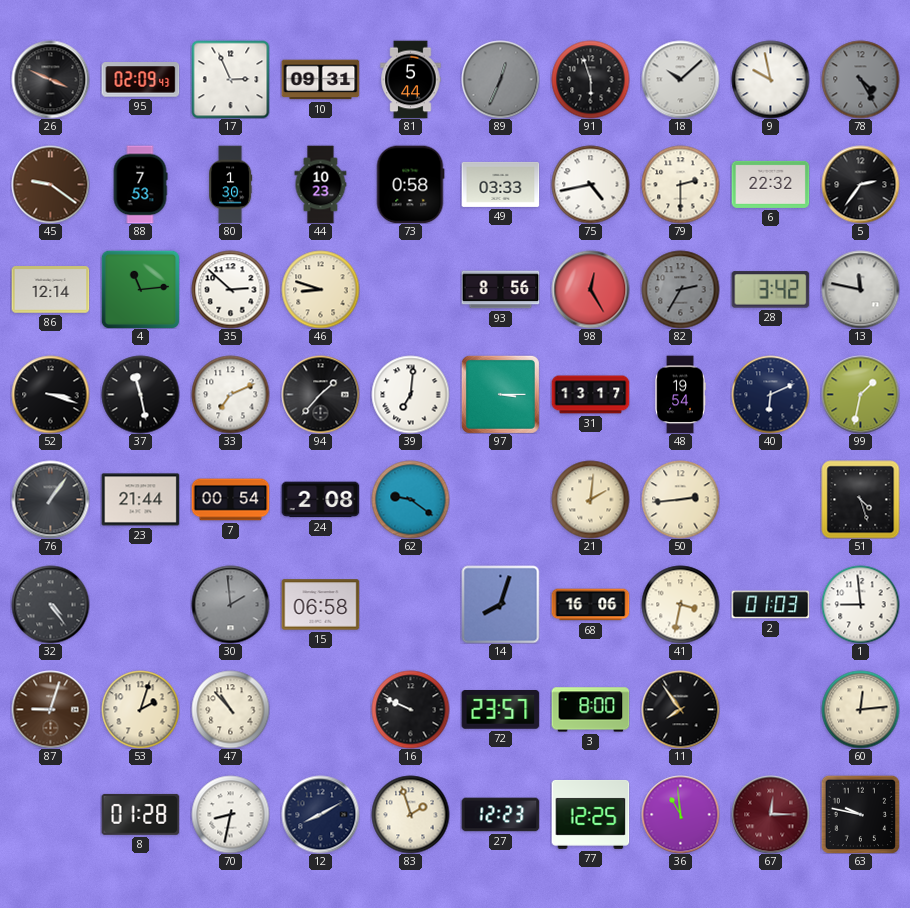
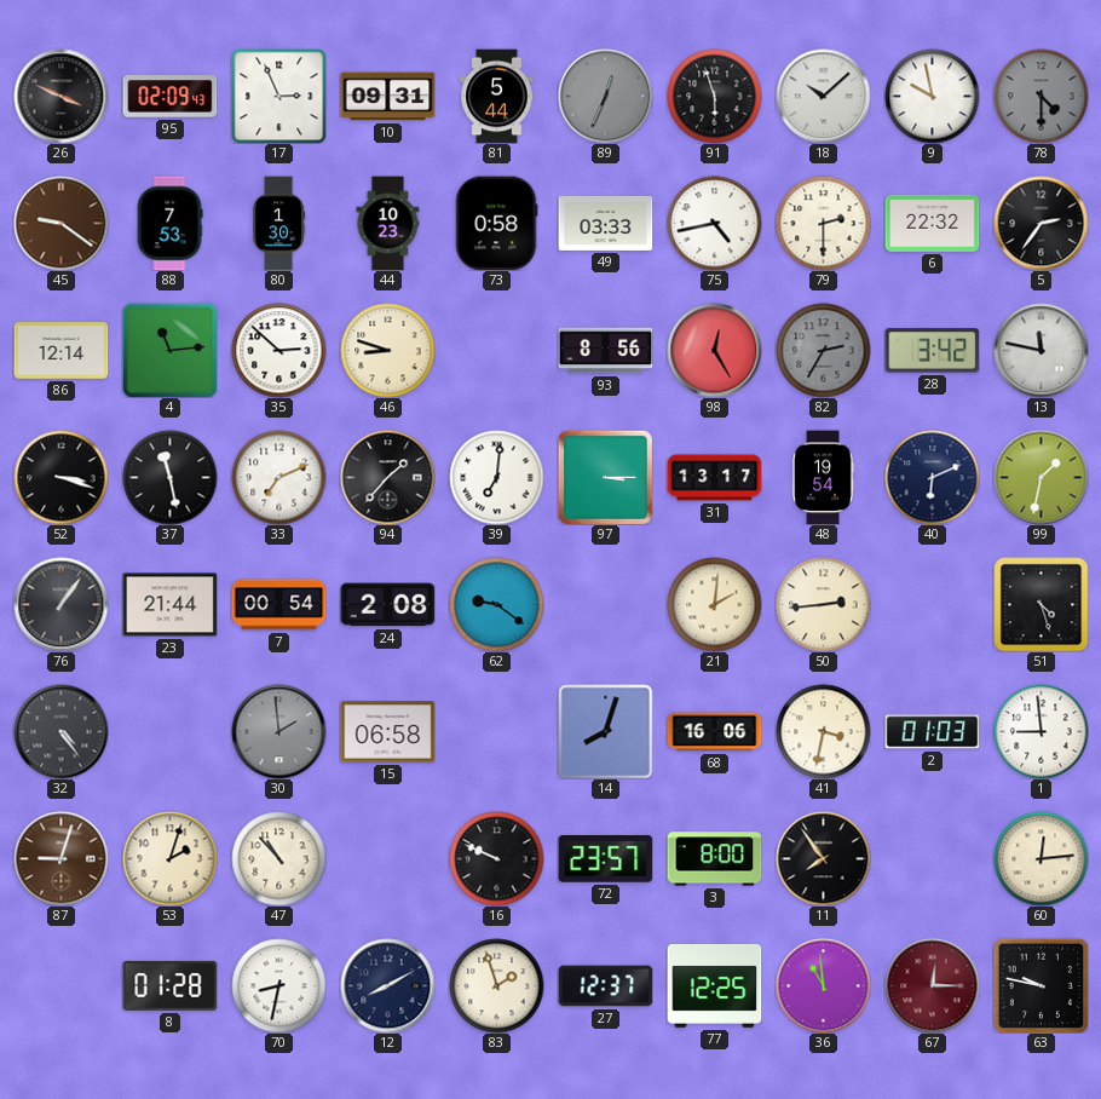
78: 4:25 -> 4:30
27: 12:23 -> 12:37
